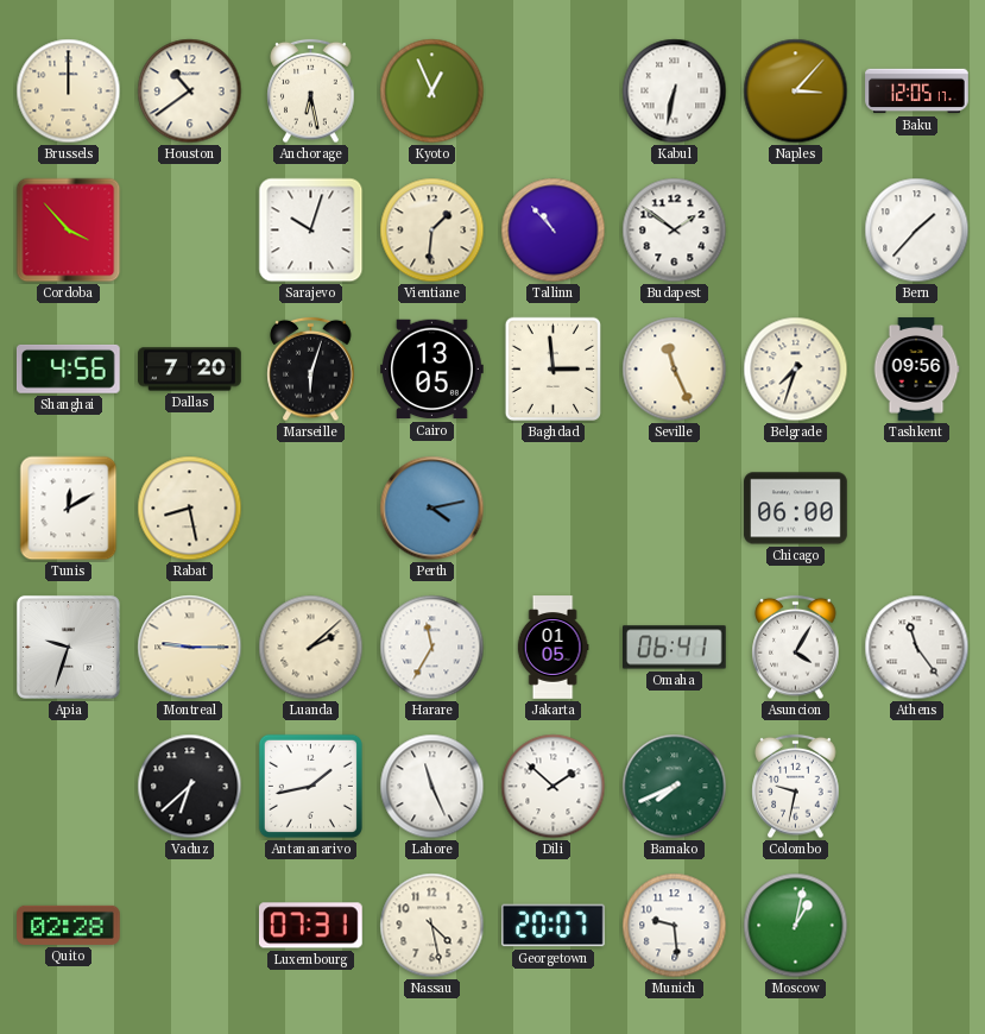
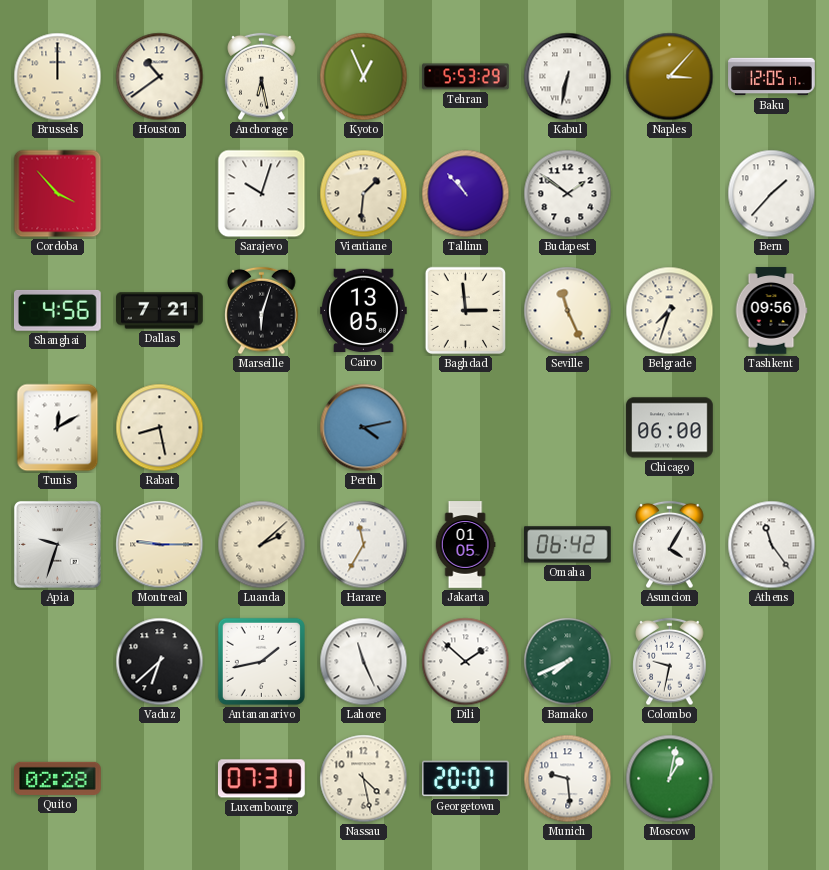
Tehran: none -> 5:53
Dallas: 7:20 -> 7:21
Omaha: 06:41 -> 06:42
